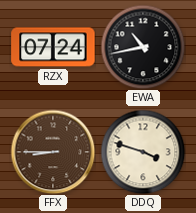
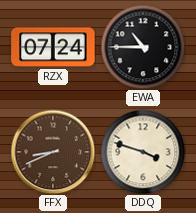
EWA: 10:43 -> 10:45
FFX: 8:45 -> 8:41
